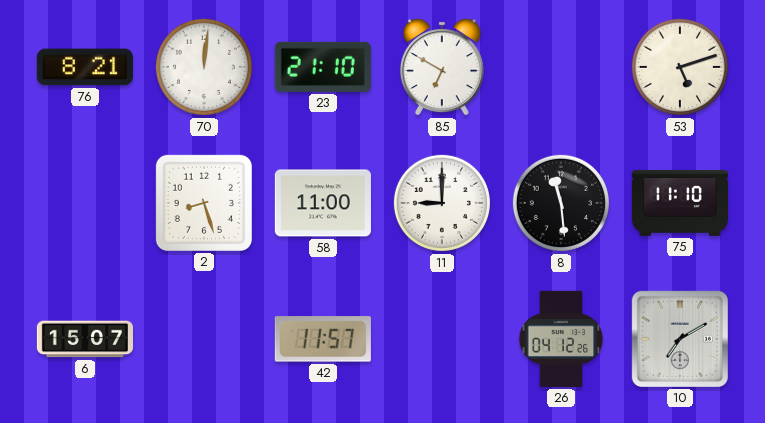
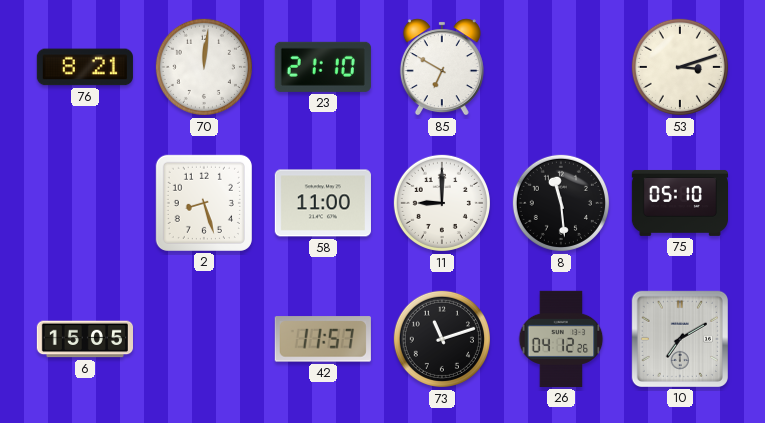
53: 5:12 -> 3:12
75: 11:10 -> 05:10
6: 15:07 -> 15:05
73: none -> 11:12
